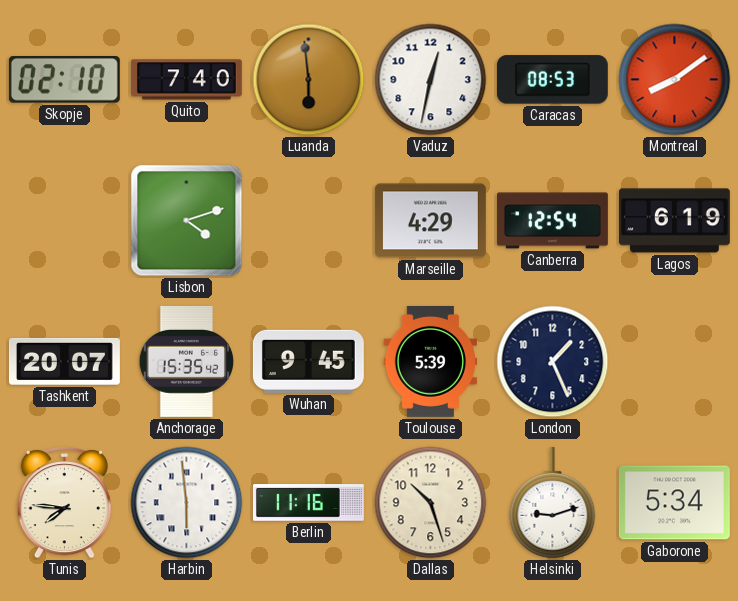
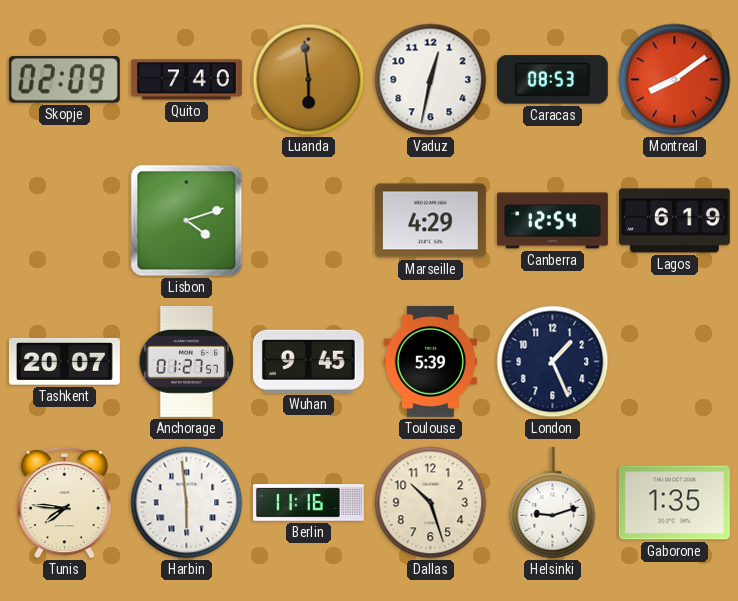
Skopje: 02:10 -> 02:09
Anchorage: 15:35 -> 01:27
Gaborone: 5:34 -> 1:35
